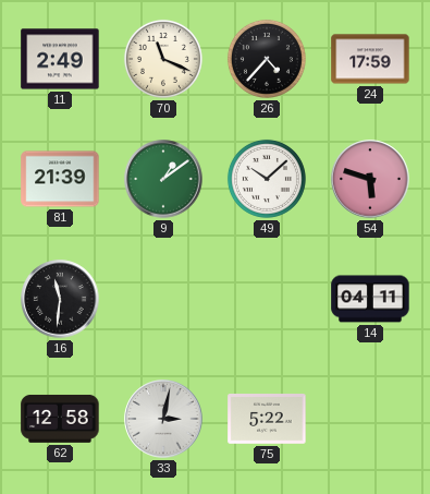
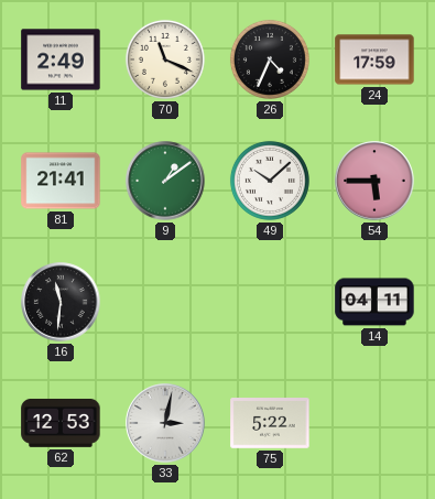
26: 4:37 -> 4:34
81: 21:39 -> 21:41
54: 5:48 -> 5:45
62: 12:58 -> 12:53
